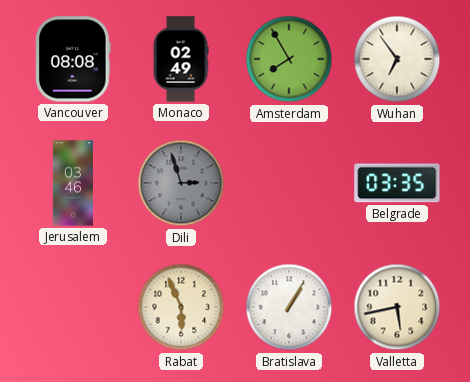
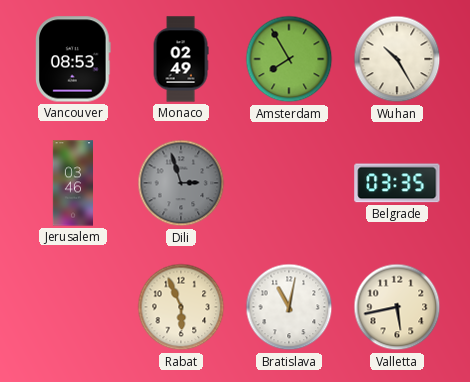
Vancouver: 08:08 -> 08:53
Wuhan: 6:54 -> 10:25
Bratislava: 1:05 -> 11:02
